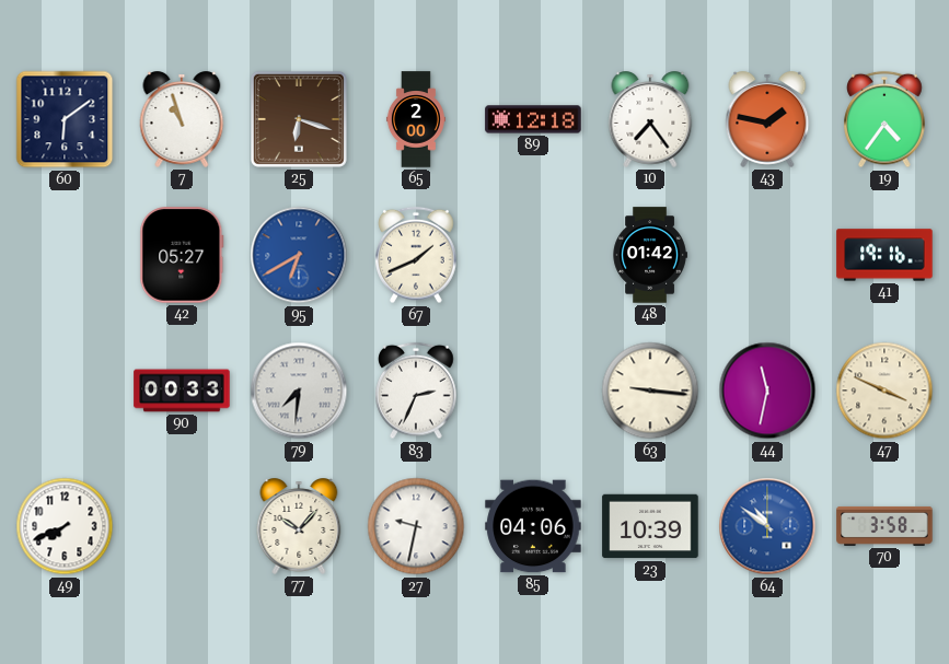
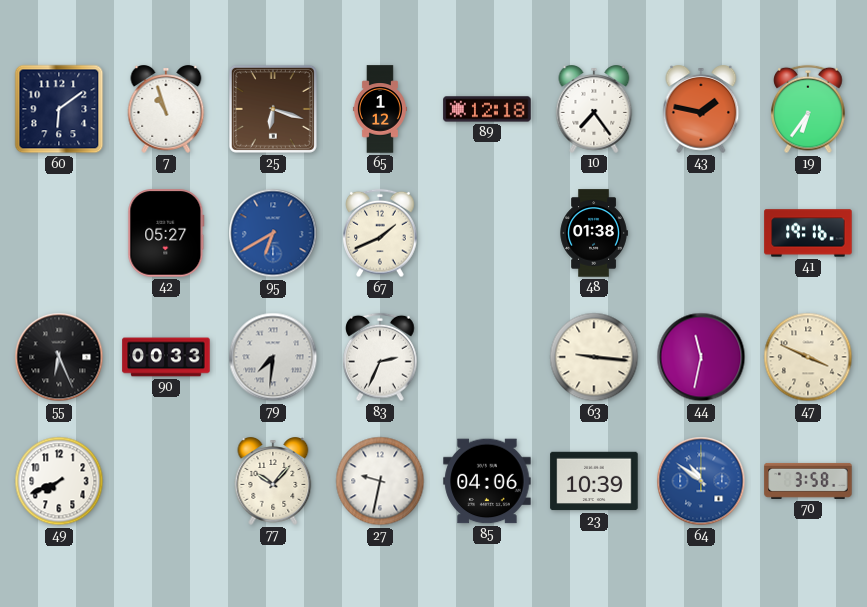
65: 2:00 -> 1:12
19: 4:36 -> 6:36
48: 01:42 -> 01:38
55: none -> 6:26
